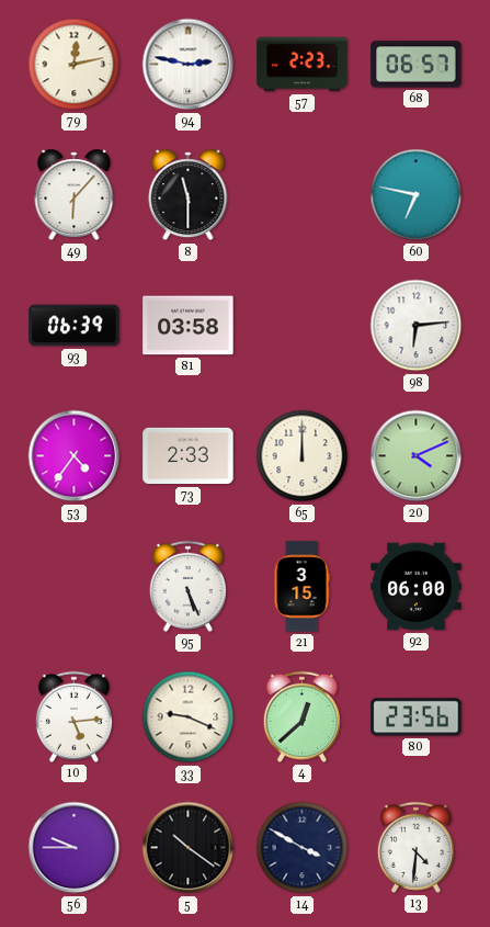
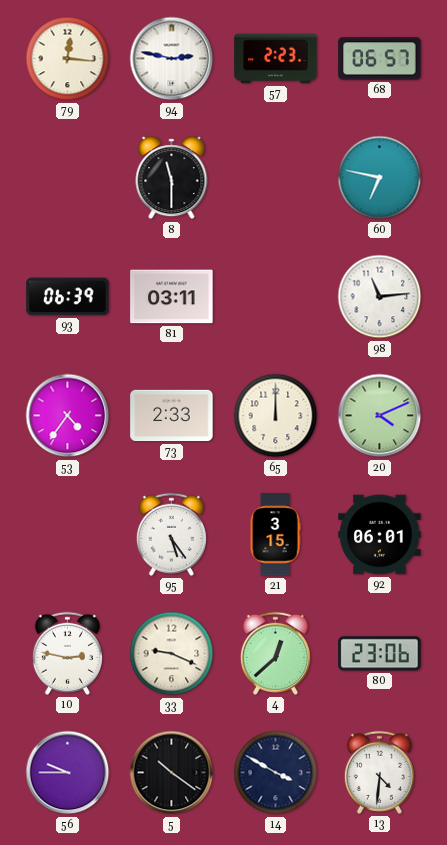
79: 12:13 -> 12:16
49: 6:07 -> none
81: 03:58 -> 03:11
98: 6:14 -> 11:14
95: 5:26 -> 5:24
92: 06:00 -> 06:01
10: 5:14 -> 2:47
80: 23:56 -> 23:06
